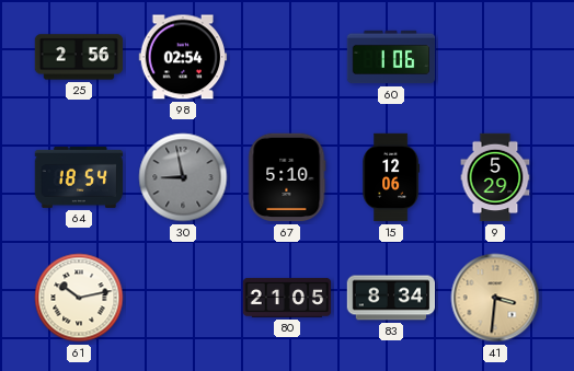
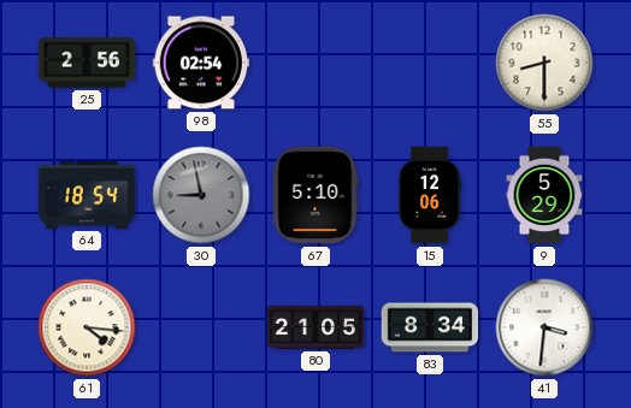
60: 1:06 -> none
55: none -> 8:30
61: 10:13 -> 4:16
41 dial: champagne -> white
